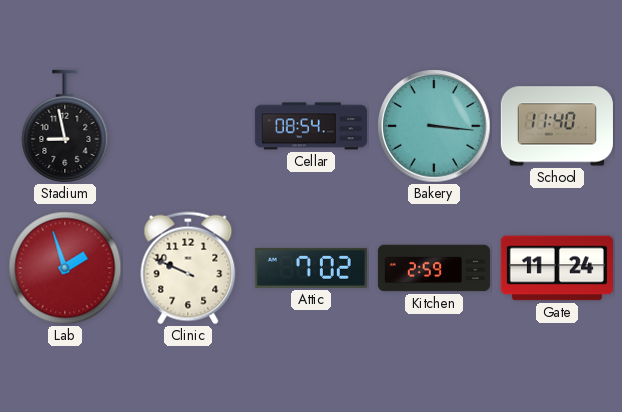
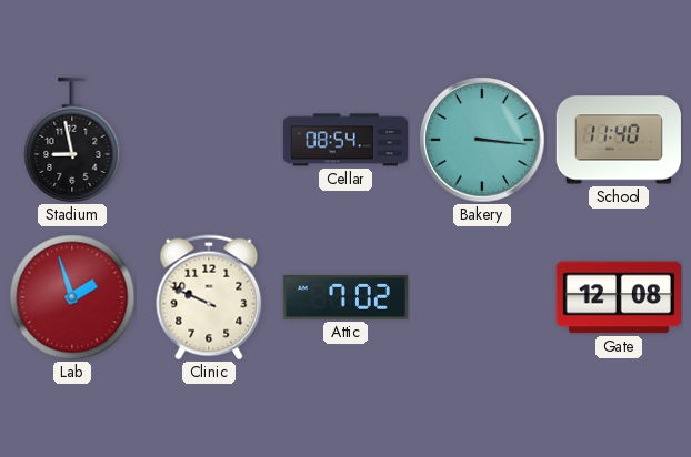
Kitchen: 2:59 -> none
Gate: 11:24 -> 12:08
